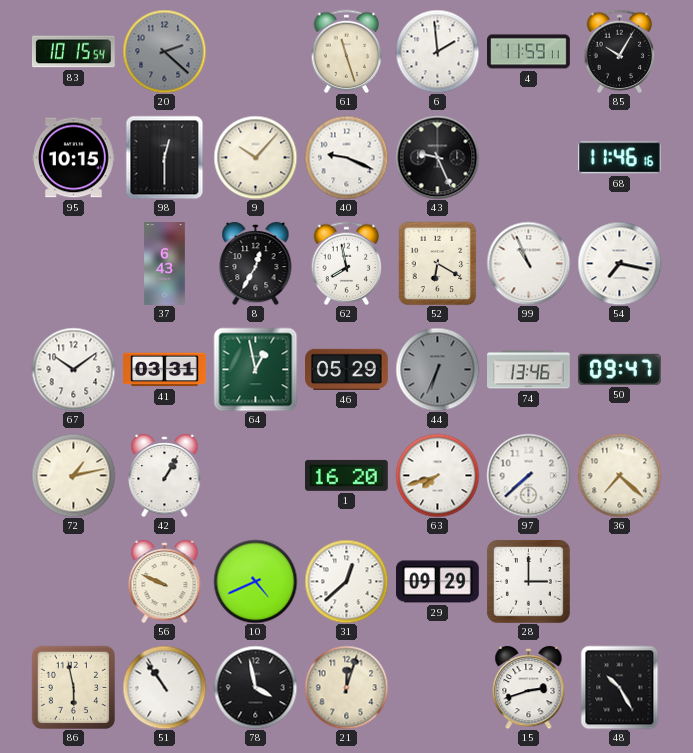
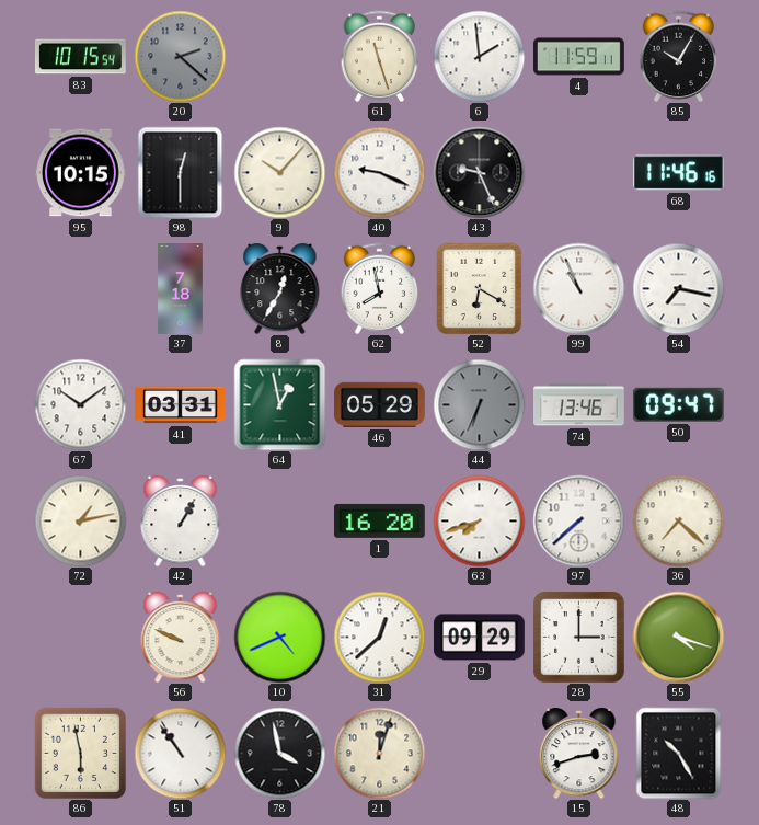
37: 6:43 -> 7:18
55: none -> 4:18
